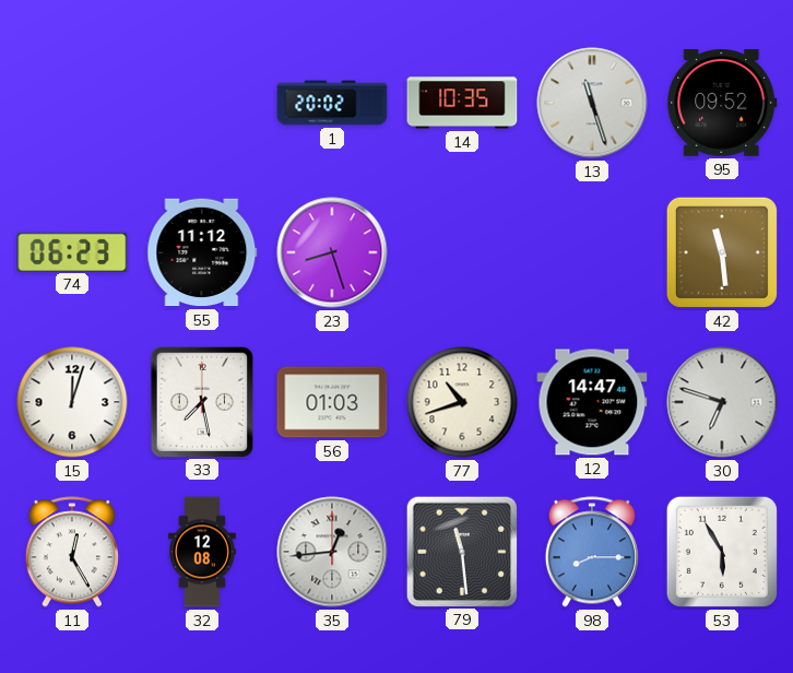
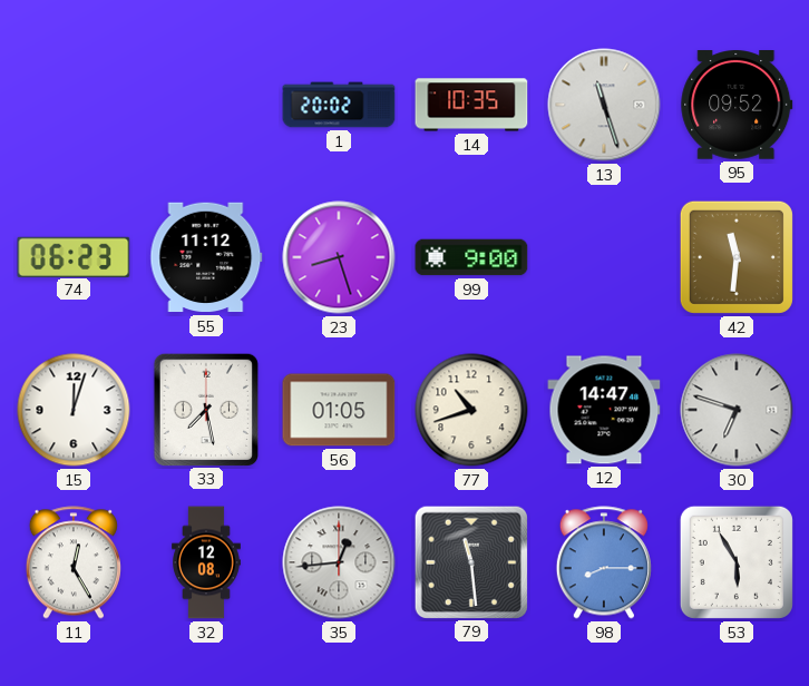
99: none -> 9:00
42: 11:29 -> 11:31
56: 01:03 -> 01:05
